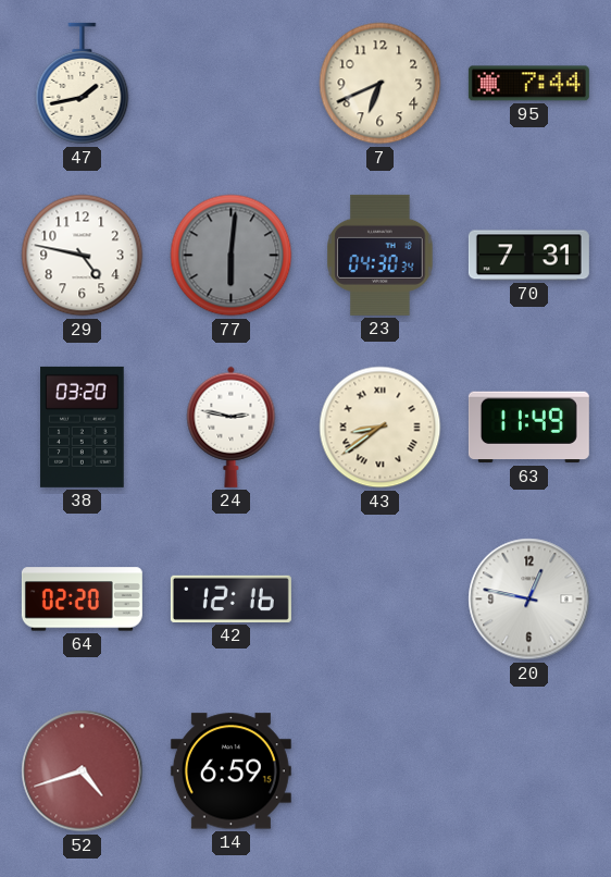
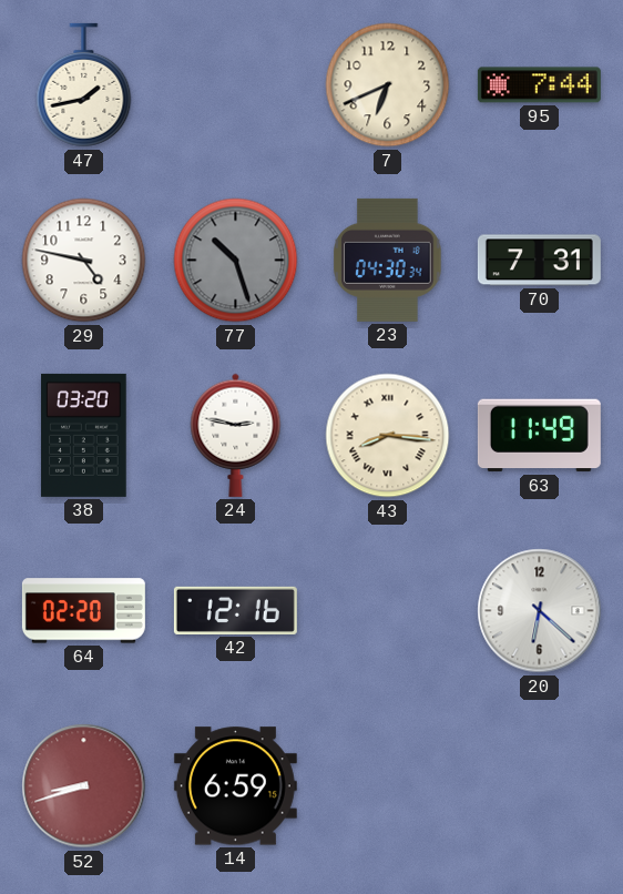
77: 6:01 -> 10:27
43: 8:39 -> 8:16
20: 12:47 -> 6:22
52: 4:42 -> 8:42
